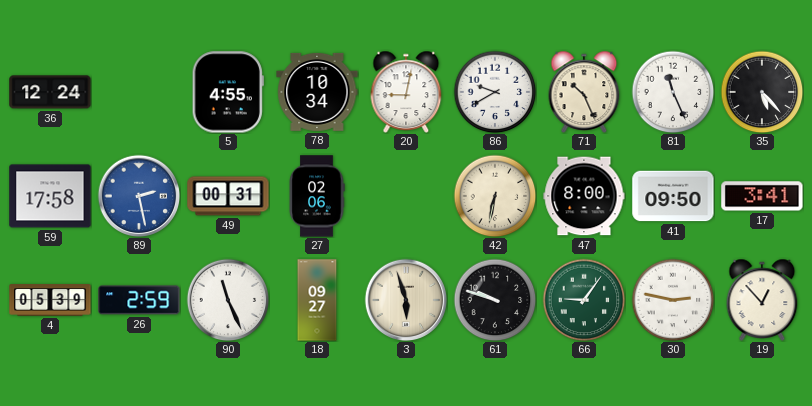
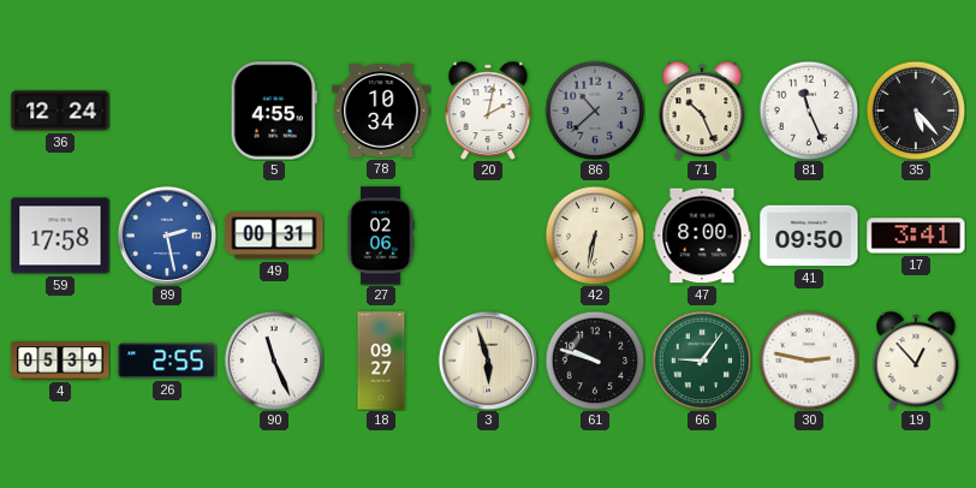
20: 9:02 -> 2:02
86: 9:40 -> 10:38
86 dial: white -> grey
26: 2:59 -> 2:55
